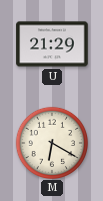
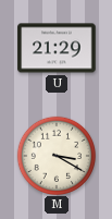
M: 6:20 -> 3:20
